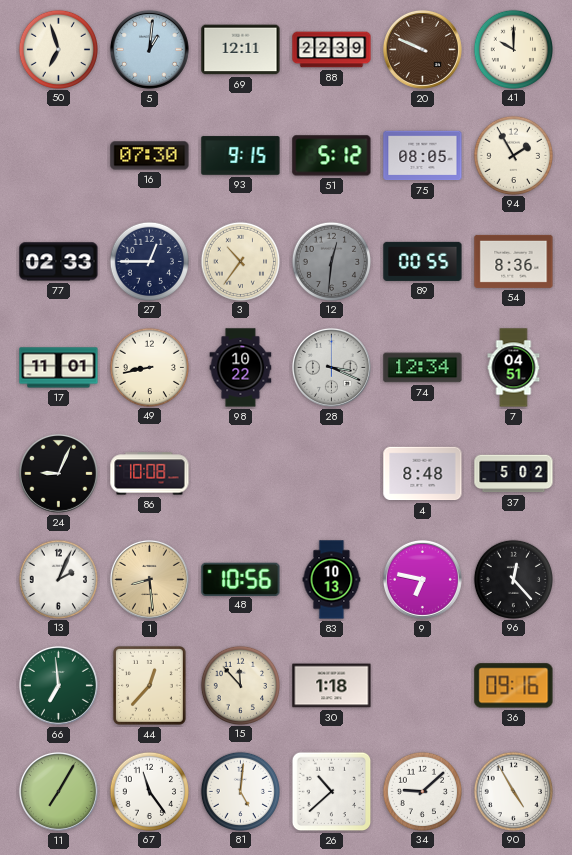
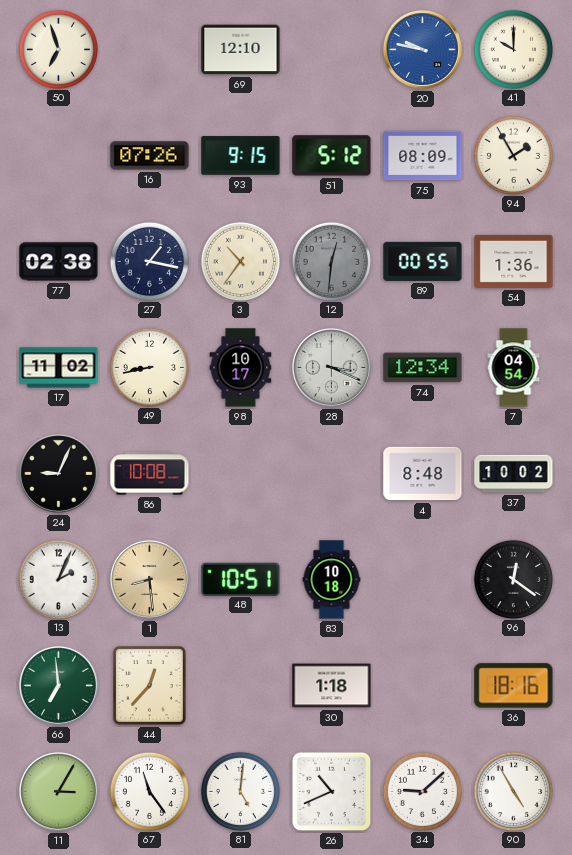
5: 1:01 -> none
69: 12:11 -> 12:10
88: 22:39 -> none
20: 9:49 -> 9:47
20 dial: brown -> blue
16: 07:30 -> 07:26
75: 08:05 -> 08:09
77: 02:33 -> 02:38
27: 12:45 -> 1:17
54: 8:36 -> 1:36
17: 11:01 -> 11:02
98: 10:22 -> 10:17
7: 04:51 -> 04:54
37: 5:02 -> 10:02
48: 10:56 -> 10:51
83: 10:13 -> 10:18
9: 6:47 -> none
96: 12:23 -> 12:21
15: 11:53 -> none
36: 09:16 -> 18:16
11: 7:05 -> 3:05
26: 10:38 -> 10:41
